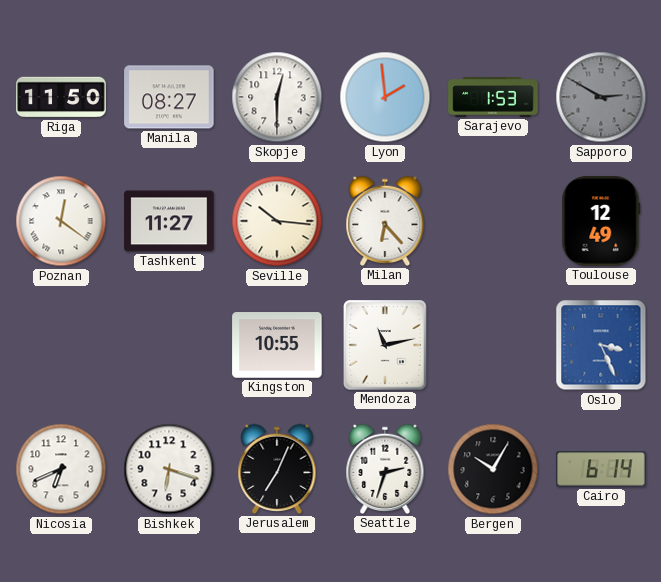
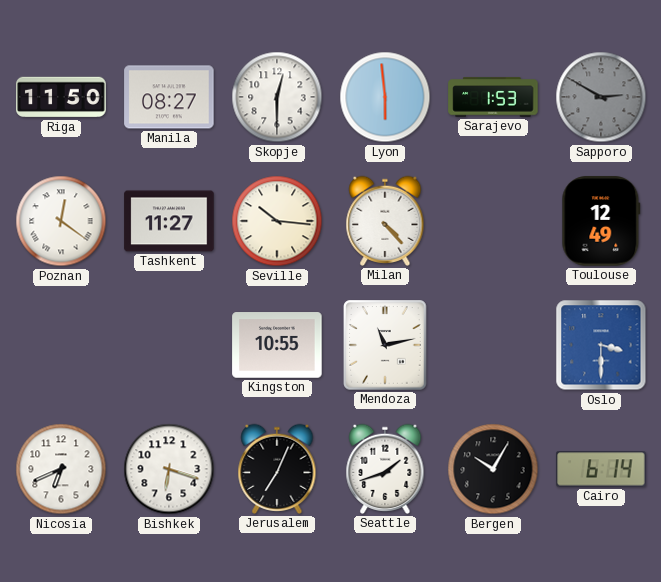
Lyon: 1:59 -> 5:59
Milan: 6:23 -> 4:23
Oslo: 3:26 -> 3:30
Seattle: 2:33 -> 1:42
